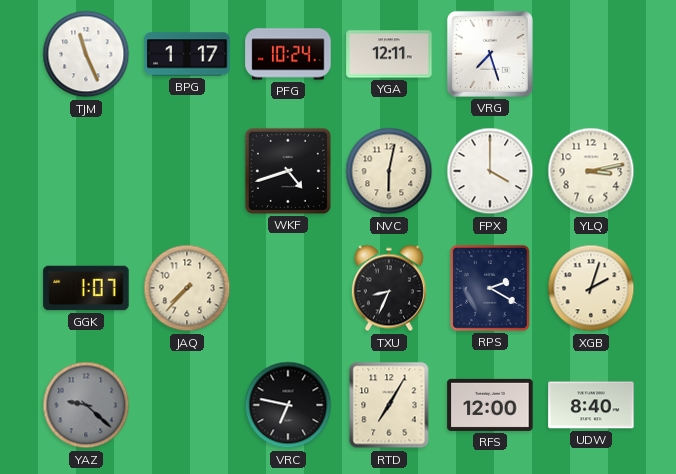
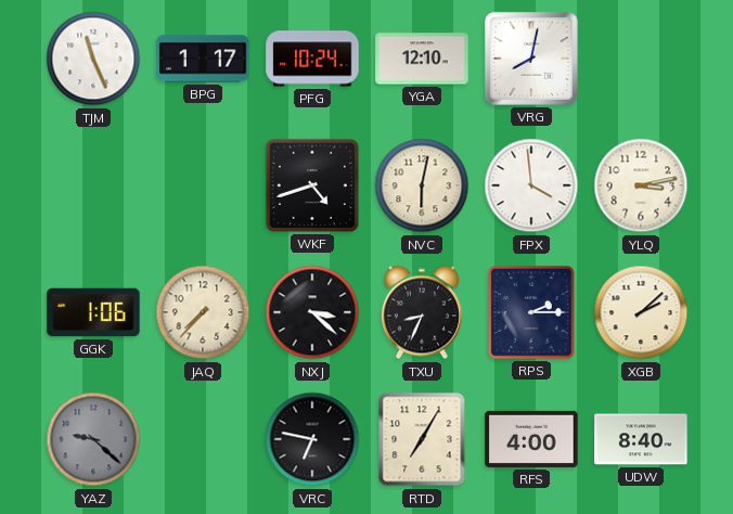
YGA: 12:11 -> 12:10
VRG: 7:27 -> 8:02
FPX: 4:00 -> 3:59
GGK: 1:07 -> 1:06
NXJ: none -> 3:22
RPS: 2:20 -> 2:15
XGB: 2:03 -> 2:08
RFS: 12:00 -> 4:00
